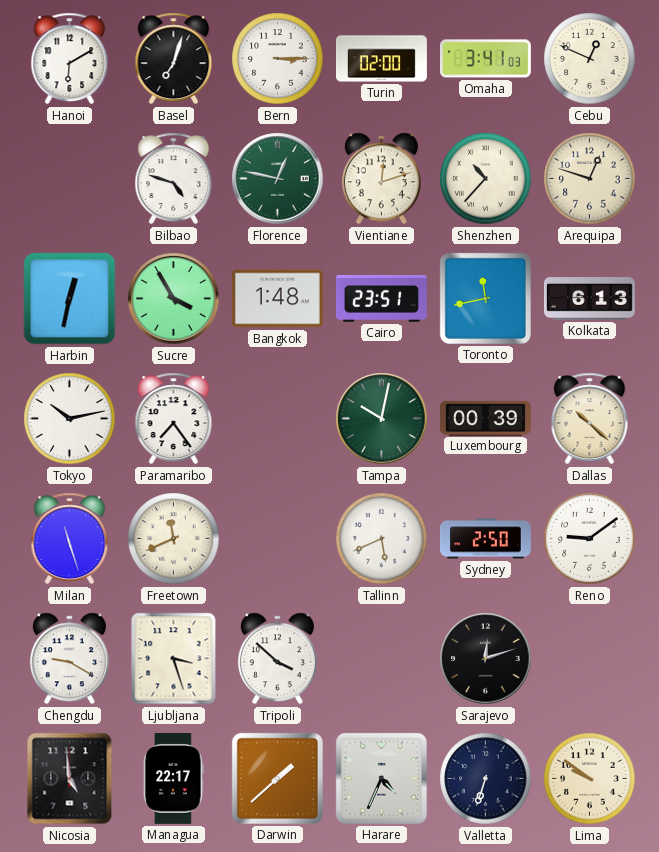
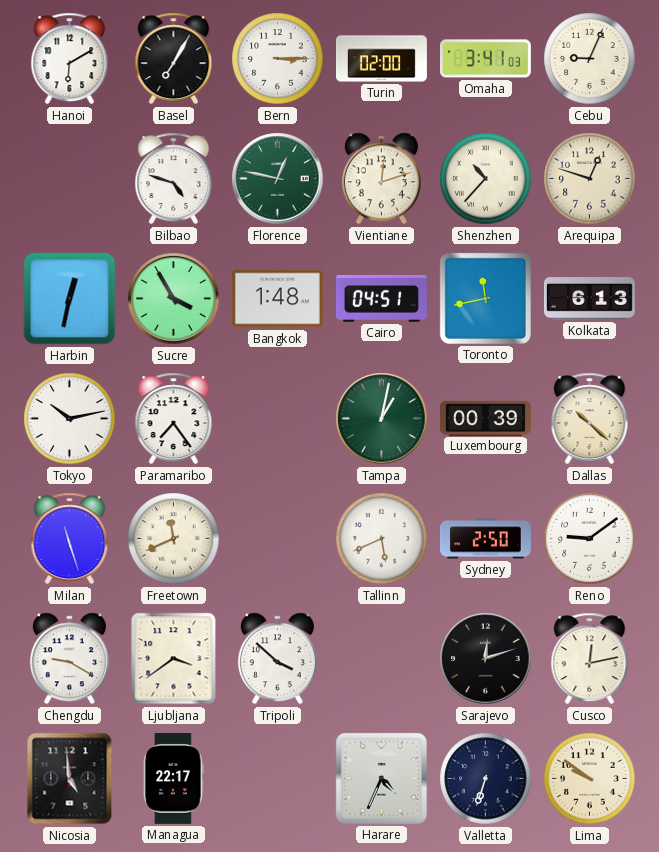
Basel: 7:03 -> 7:05
Cebu: 12:49 -> 9:04
Cairo: 23:51 -> 04:51
Tampa: 10:02 -> 1:02
Ljubljana: 3:27 -> 3:39
Cusco: none -> 12:13
Darwin: 1:38 -> none
